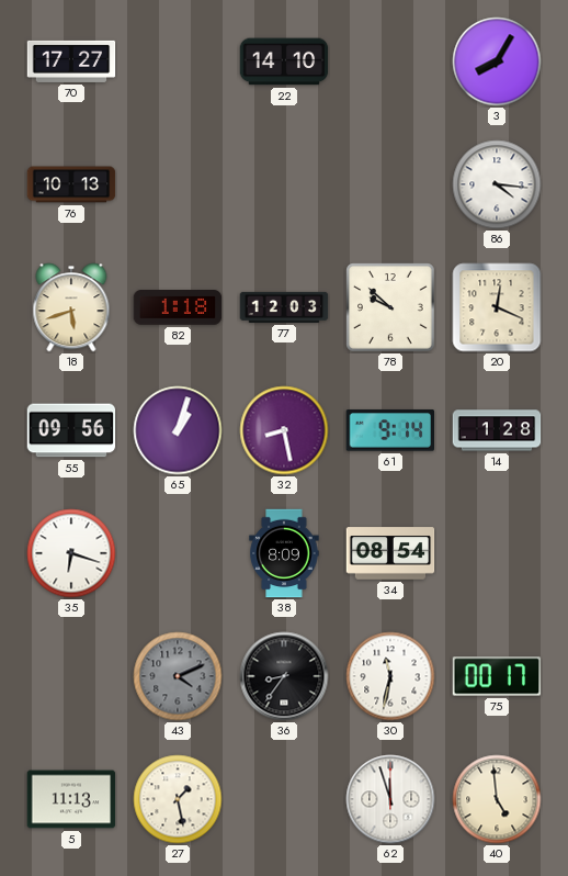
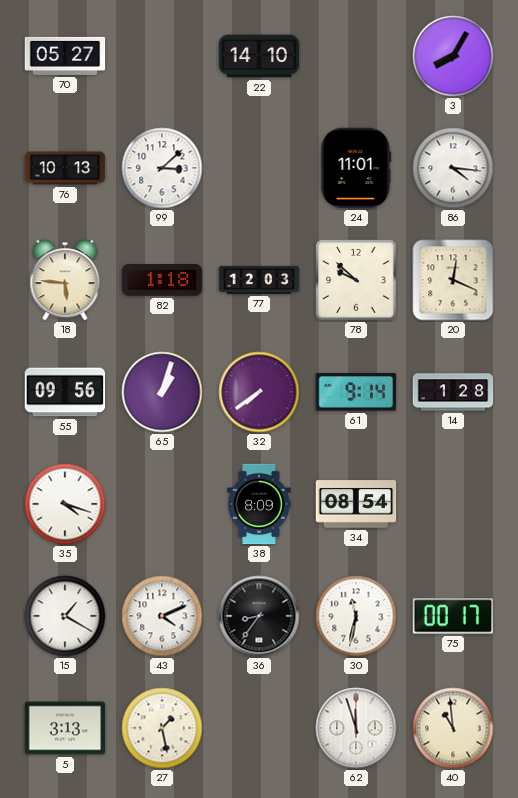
70: 17:27 -> 05:27
99: none -> 3:08
24: none -> 11:01
18: 5:42 -> 5:46
32: 8:28 -> 7:39
35: 6:18 -> 4:18
15: none -> 1:20
43 dial: grey -> white
5: 11:13 -> 3:13
40: 4:59 -> 10:59
